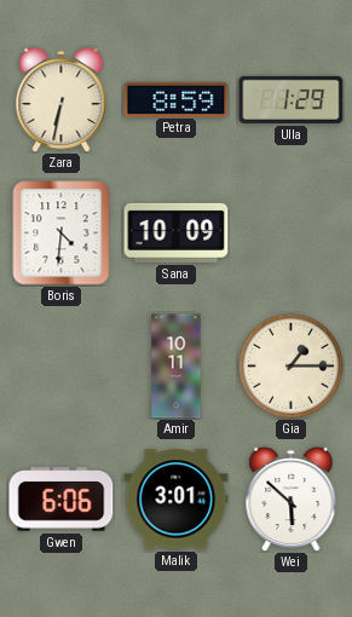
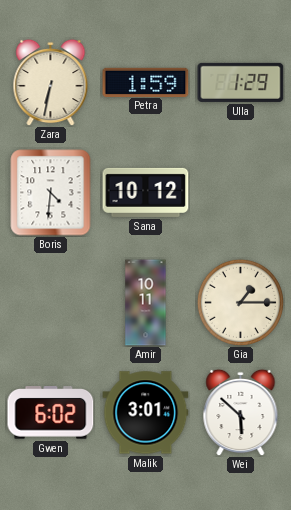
Petra: 8:59 -> 1:59
Sana: 10:09 -> 10:12
Gwen: 6:06 -> 6:02
